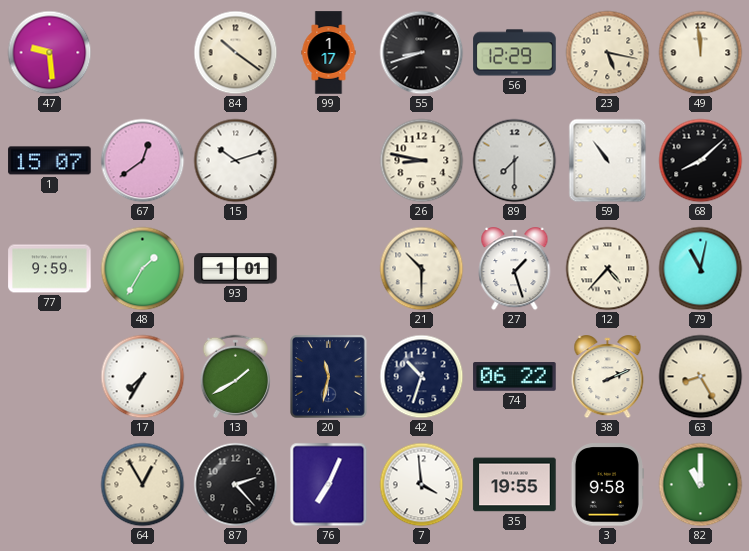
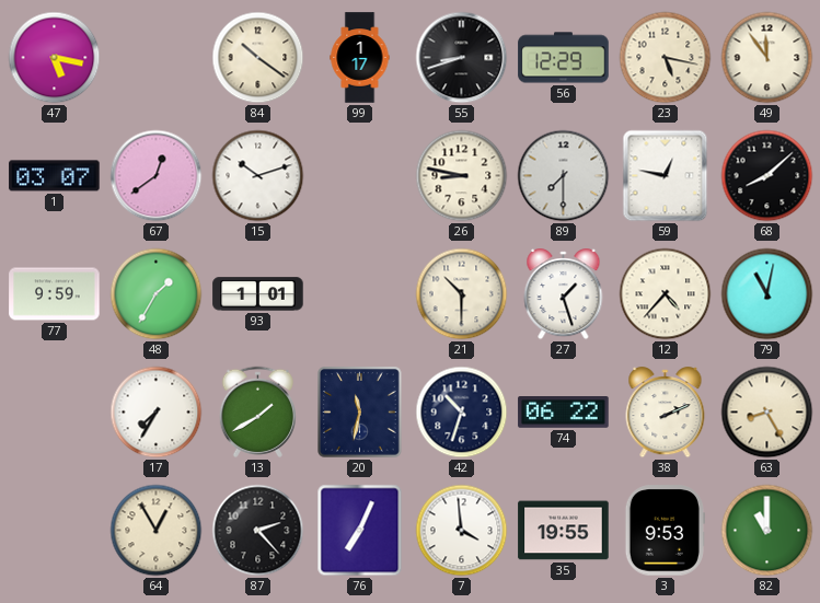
47: 9:29 -> 5:17
49: 11:59 -> 11:54
1: 15:07 -> 03:07
59: 10:54 -> 12:47
3: 9:58 -> 9:53
